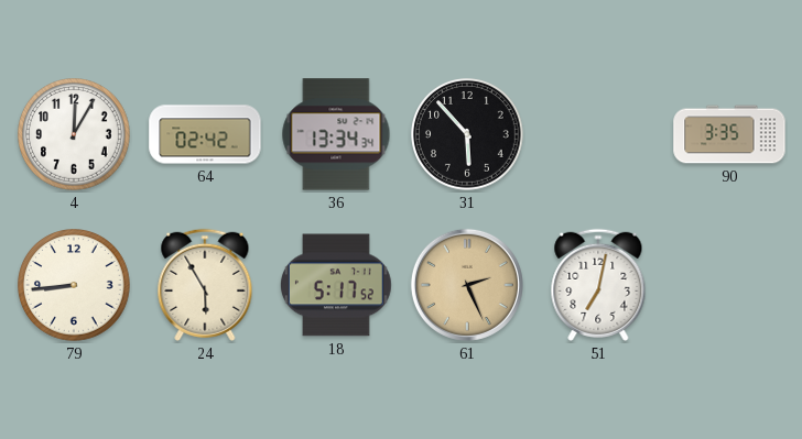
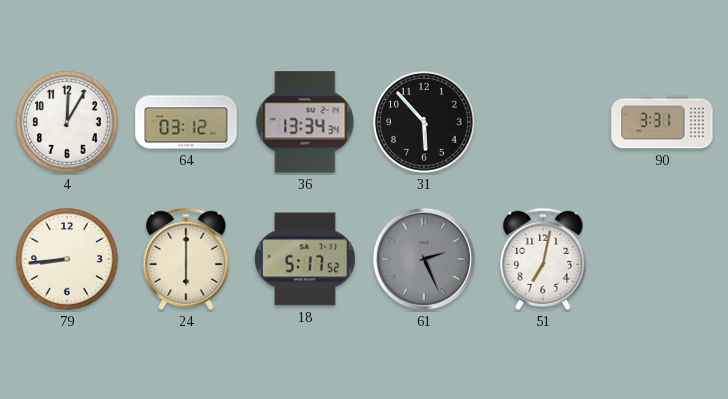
64: 02:42 -> 03:12
90: 3:35 -> 3:31
24: 5:55 -> 6:00
61 dial: champagne -> grey
